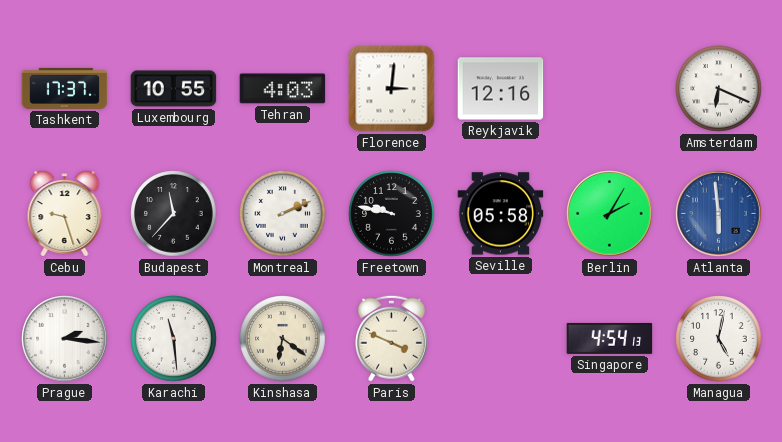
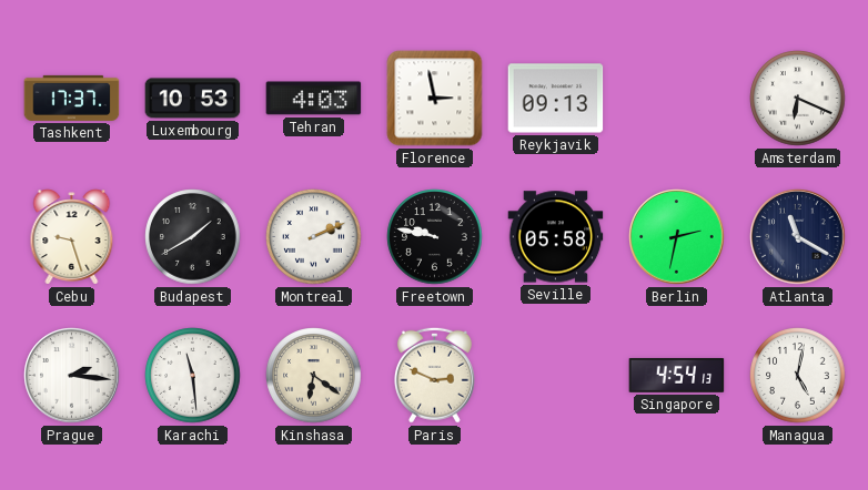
Luxembourg: 10:55 -> 10:53
Florence: 3:01 -> 2:58
Reykjavik: 12:16 -> 09:13
Budapest: 11:37 -> 1:40
Berlin: 2:05 -> 2:32
Atlanta: 5:59 -> 11:20
Atlanta dial: blue -> navy
Paris: 3:49 -> 2:49
